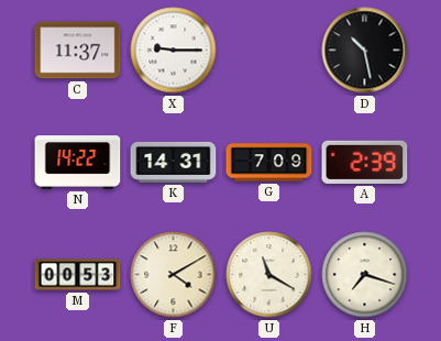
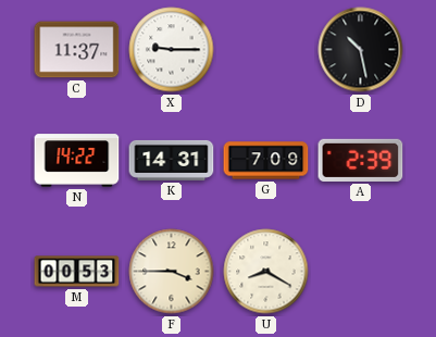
F: 4:10 -> 3:45
U: 11:20 -> 8:20
H: 7:18 -> none
